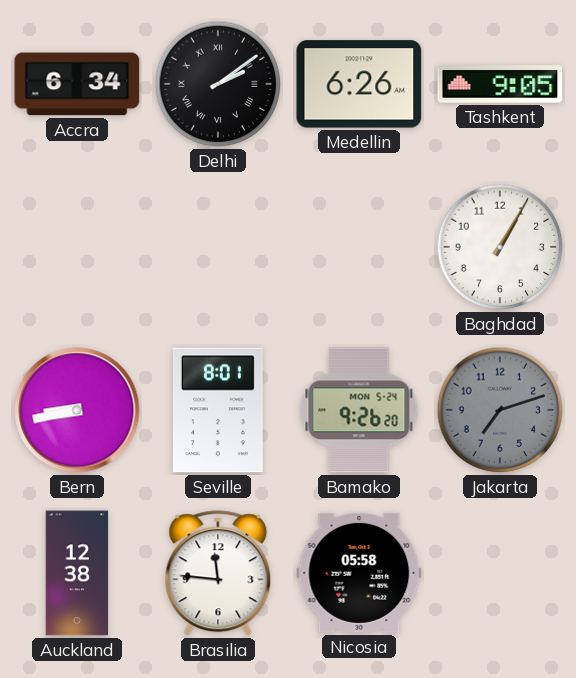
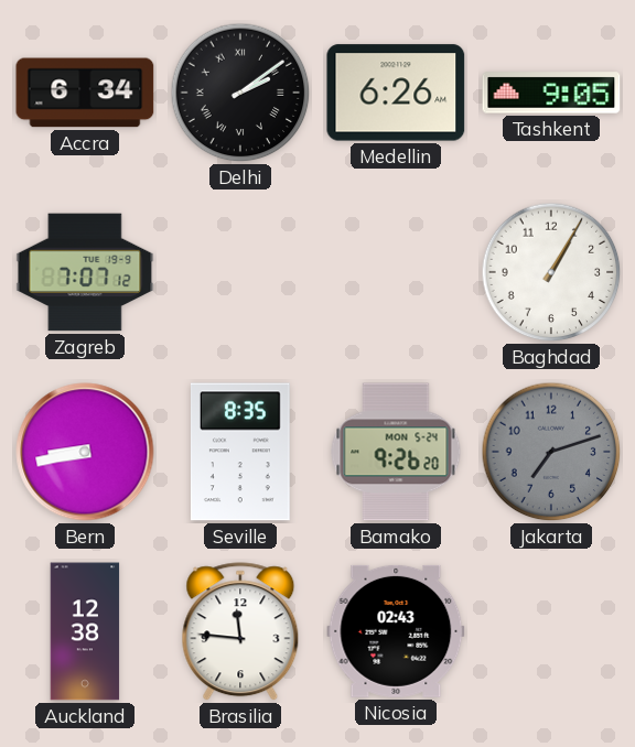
Zagreb: none -> 7:07
Seville: 8:01 -> 8:35
Nicosia: 05:58 -> 02:43
